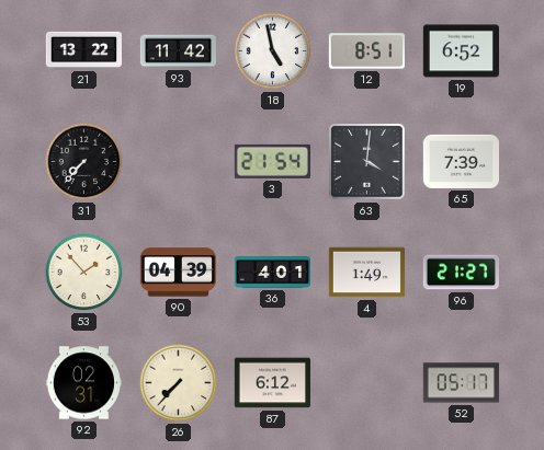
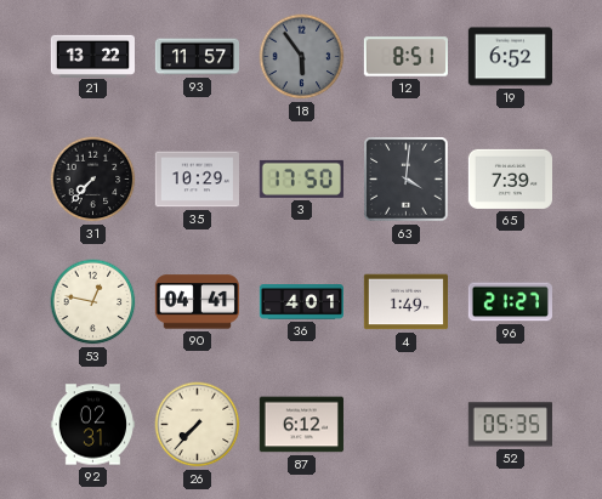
93: 11:42 -> 11:57
18: 4:58 -> 5:54
18 dial: white -> grey
35: none -> 10:29
3: 21:54 -> 17:50
53: 1:53 -> 12:47
90: 04:39 -> 04:41
52: 05:17 -> 05:35
